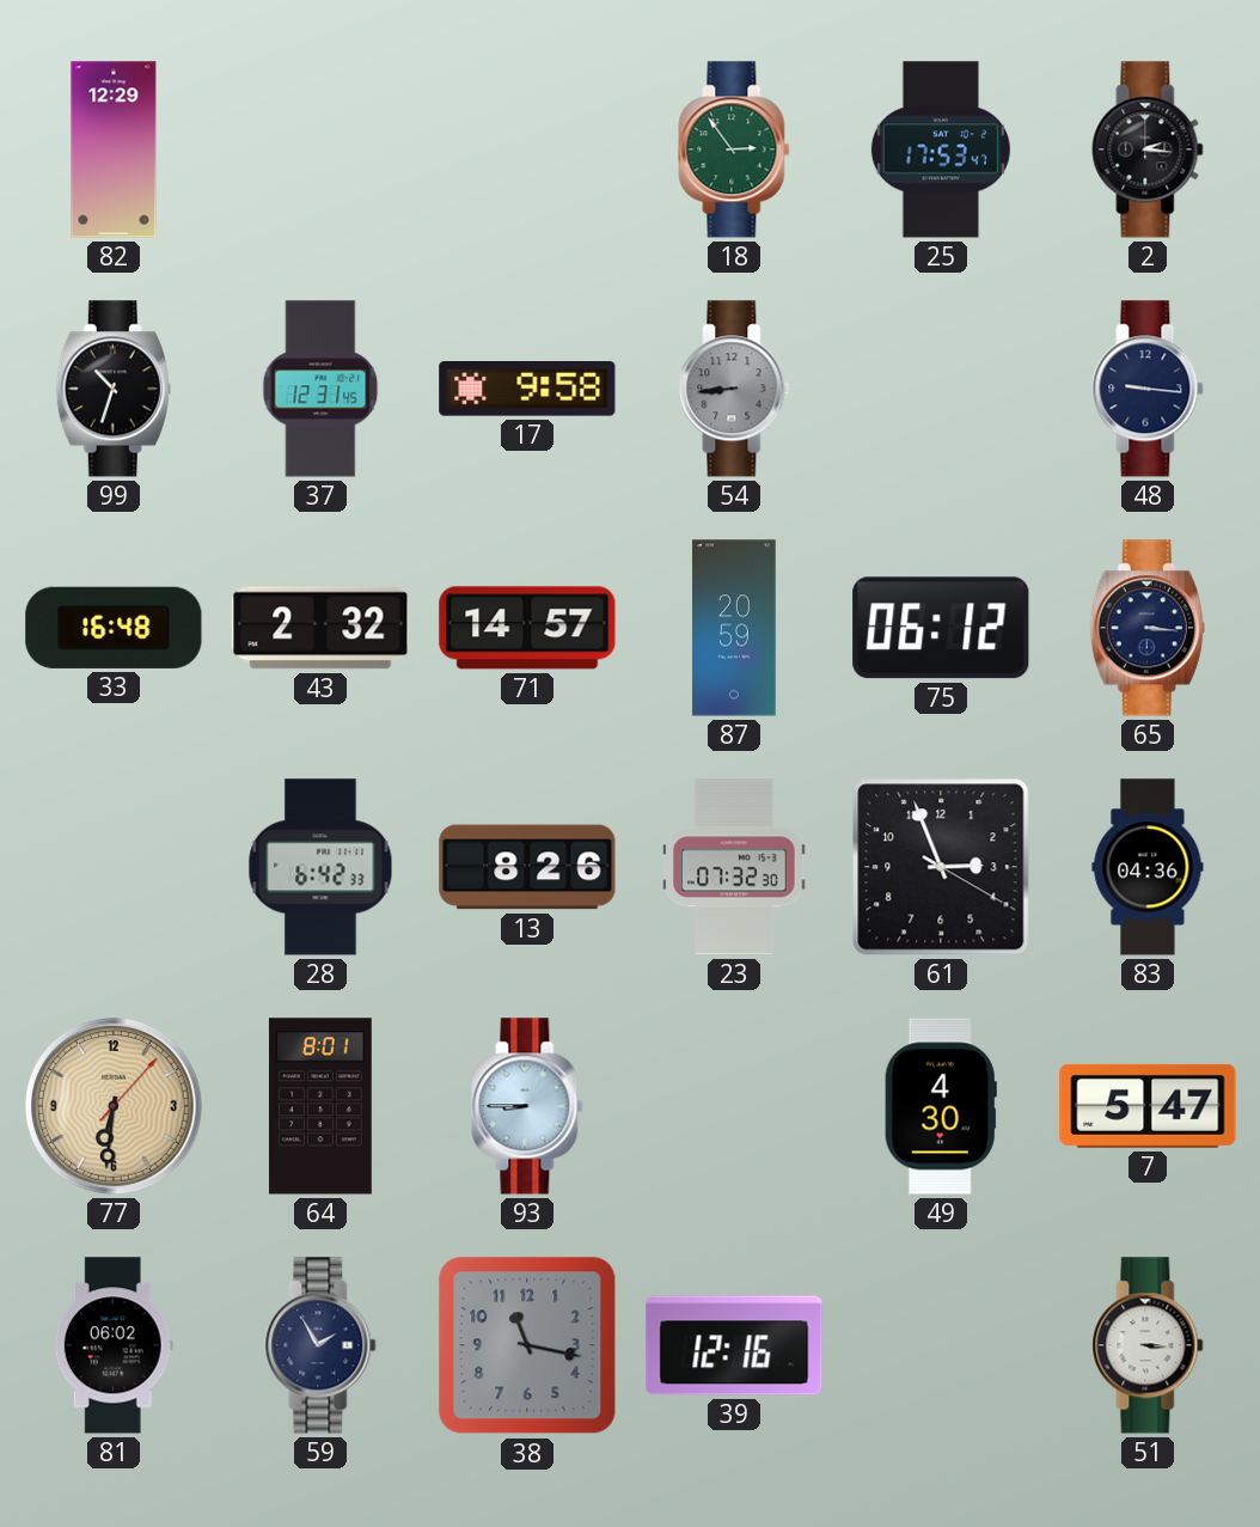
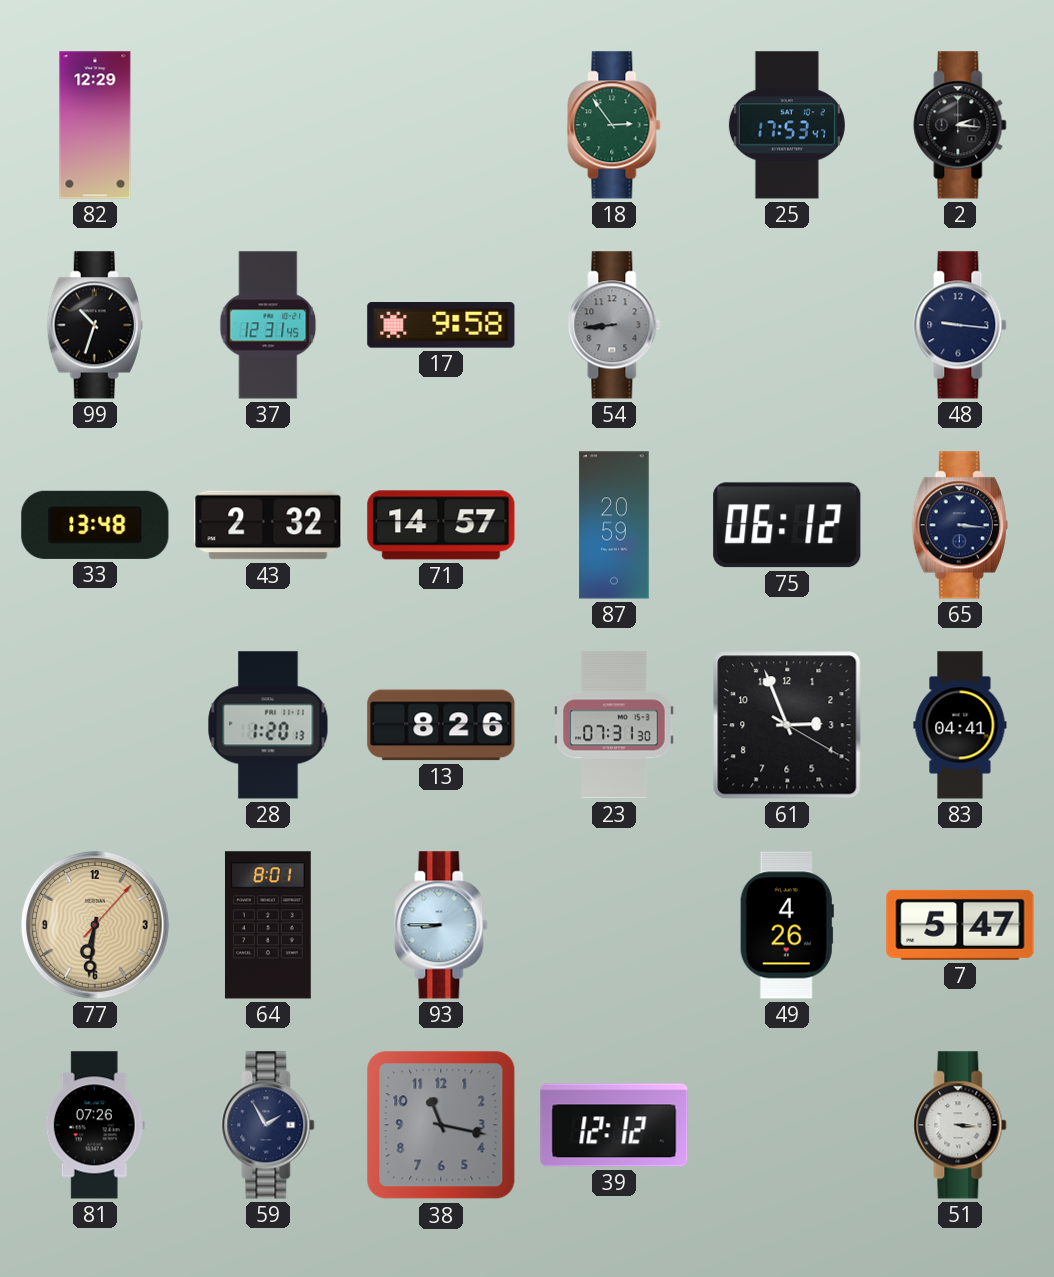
33: 16:48 -> 13:48
28: 6:42 -> 1:20
23: 07:32 -> 07:31
83: 04:36 -> 04:41
49: 4:30 -> 4:26
81: 06:02 -> 07:26
39: 12:16 -> 12:12
